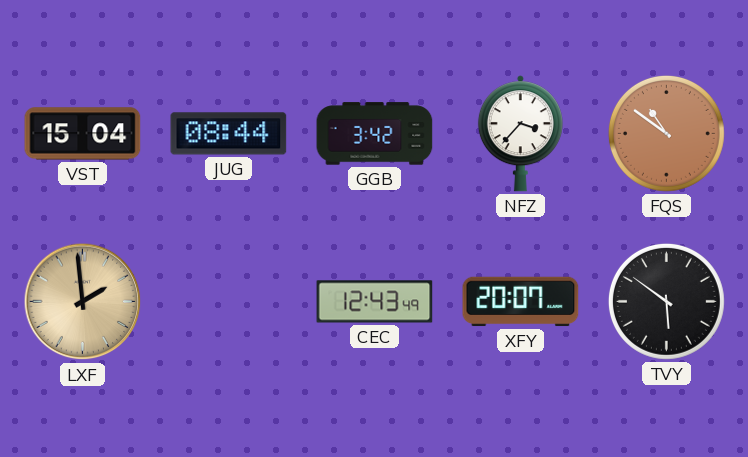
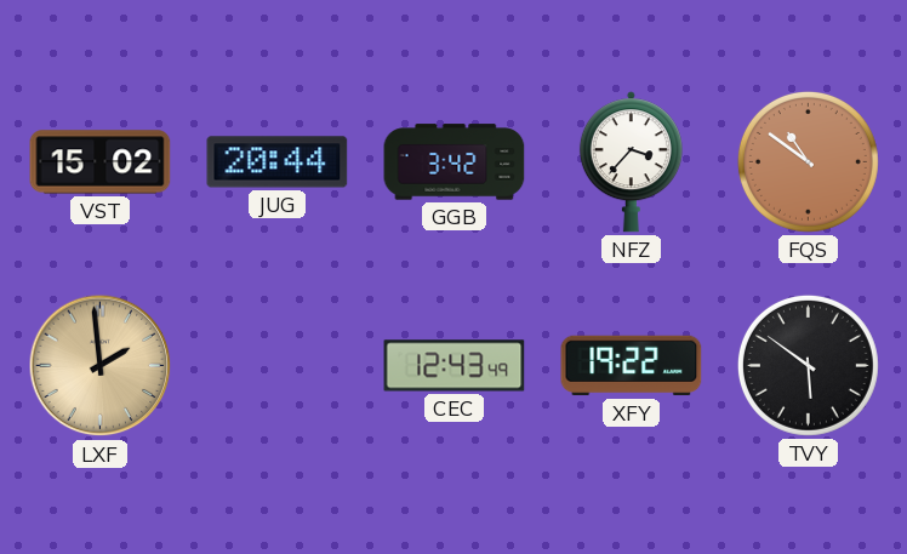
VST: 15:04 -> 15:02
JUG: 08:44 -> 20:44
XFY: 20:07 -> 19:22
